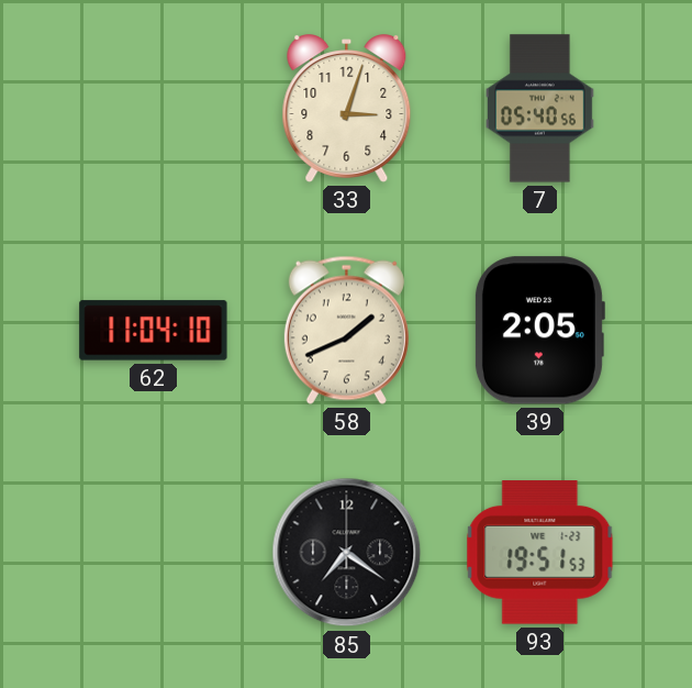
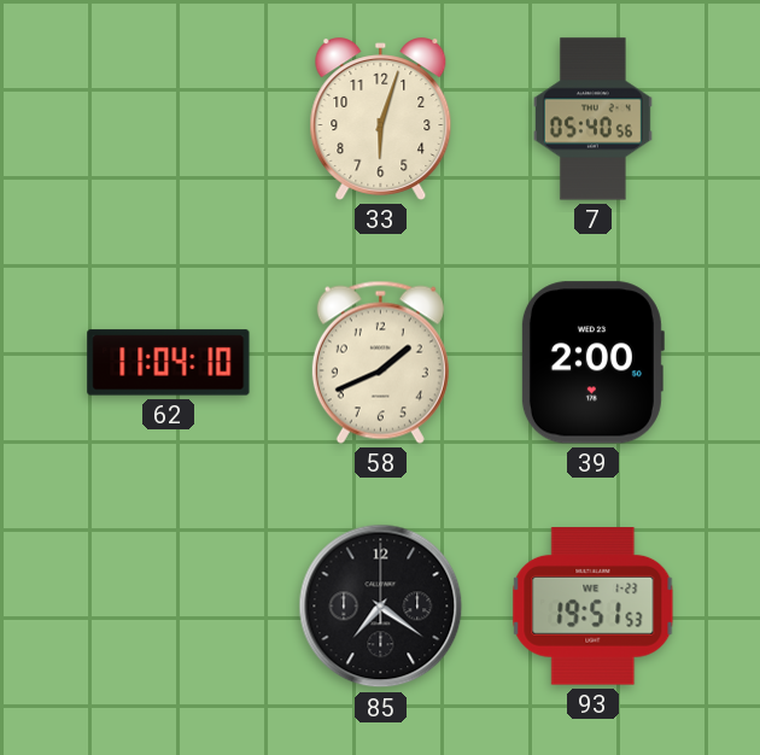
33: 3:03 -> 6:03
39: 2:05 -> 2:00
